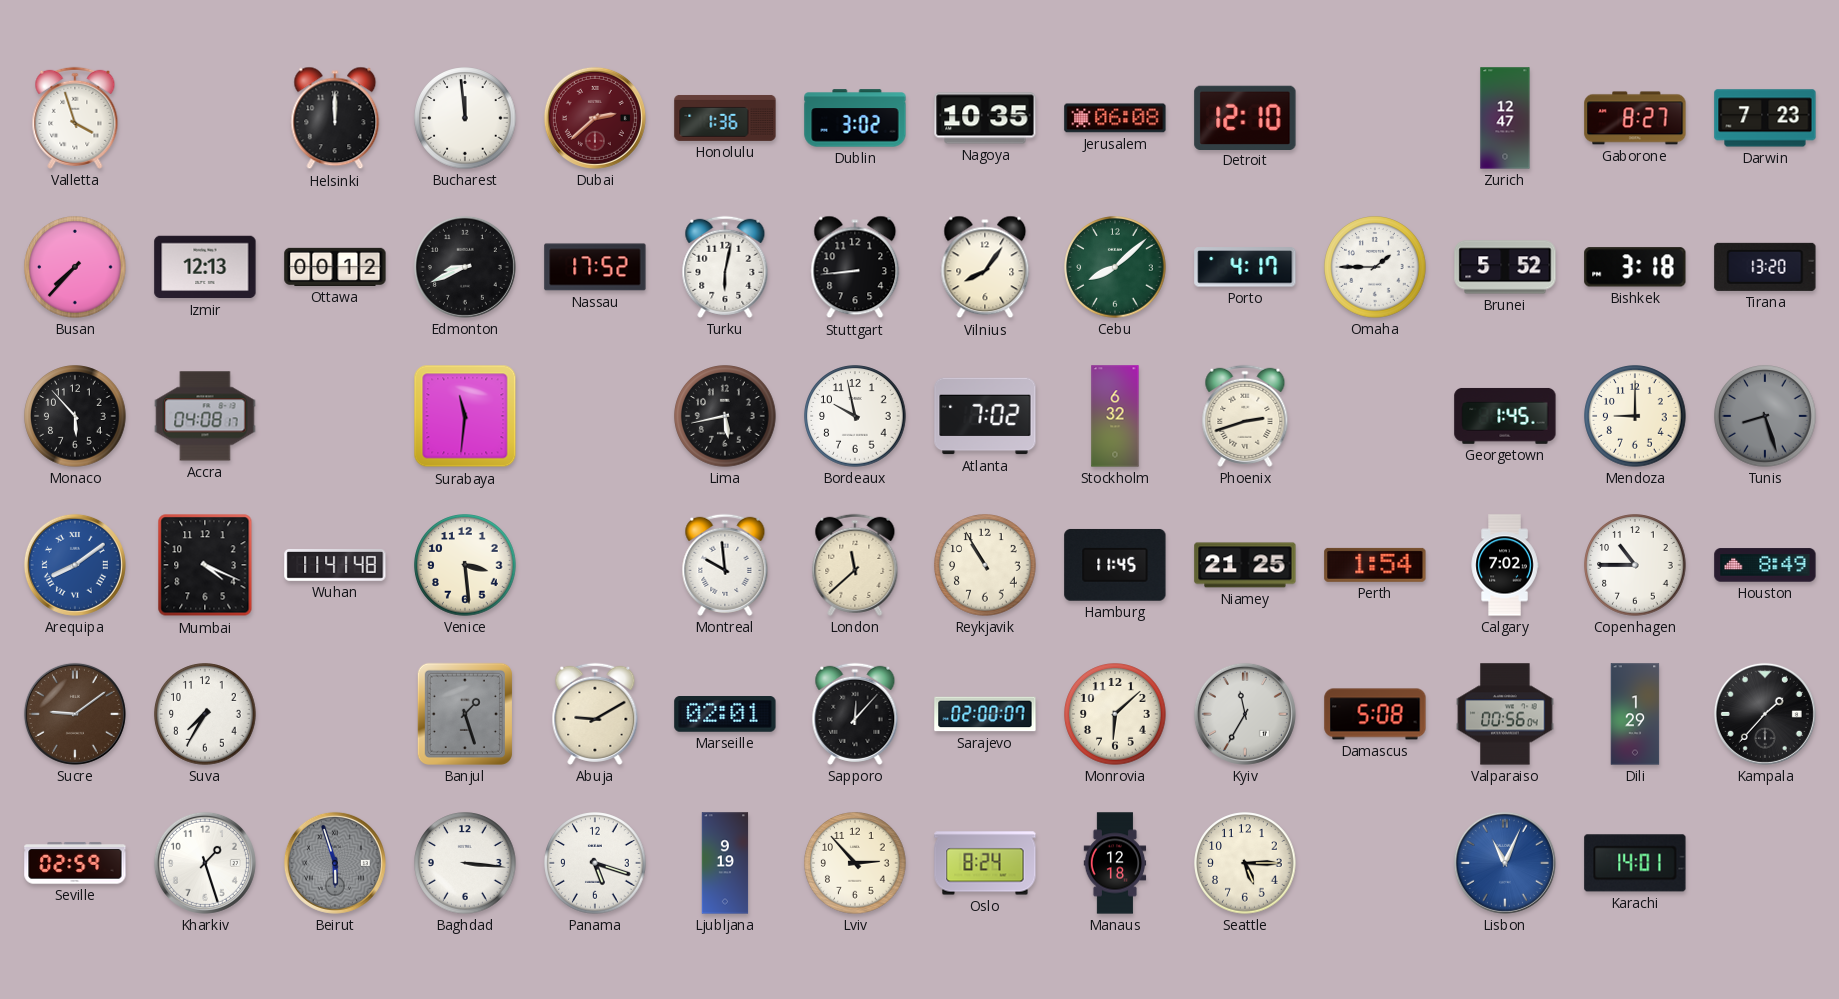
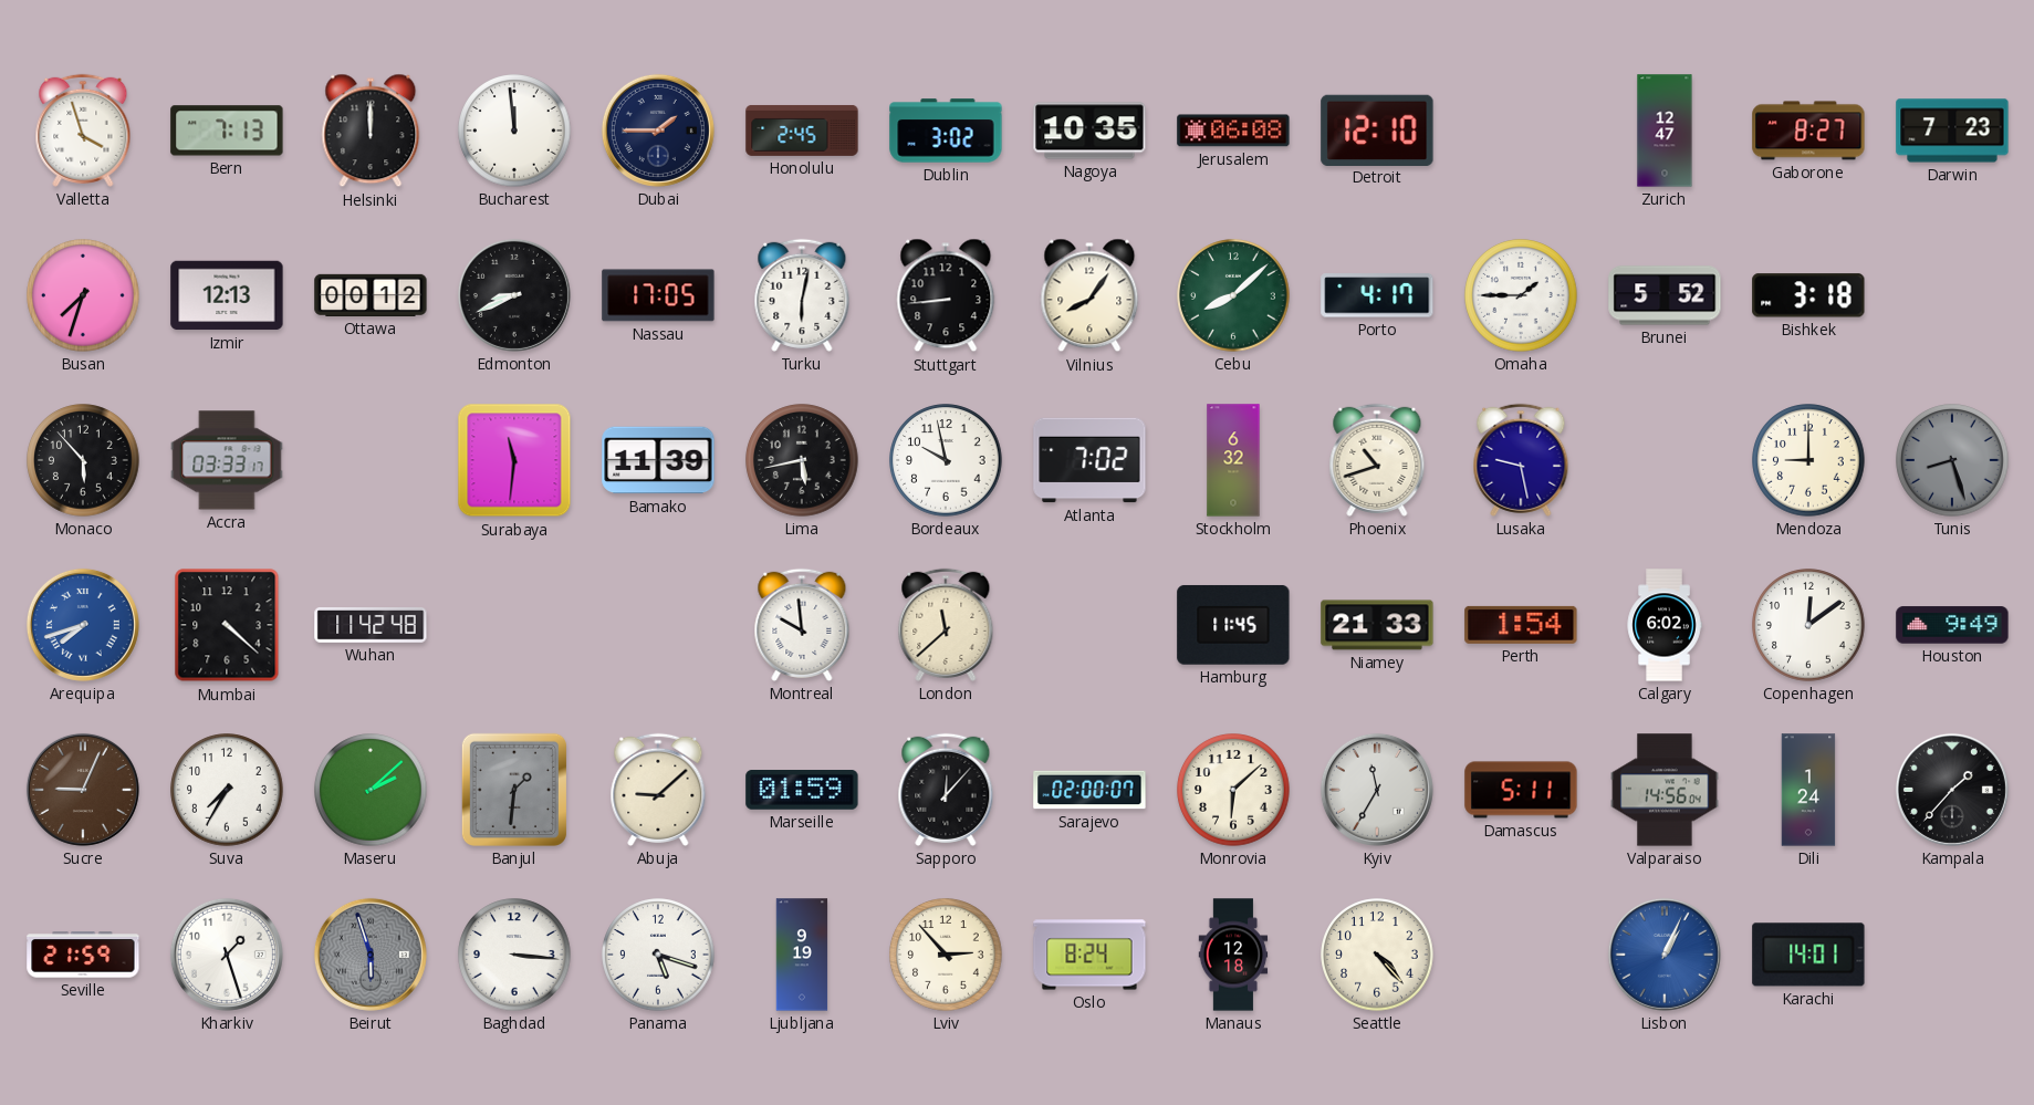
Bern: none -> 7:13
Dubai: 2:38 -> 1:45
Dubai dial: burgundy -> navy
Honolulu: 1:36 -> 2:45
Busan: 7:37 -> 7:33
Nassau: 17:52 -> 17:05
Tirana: 13:20 -> none
Accra: 04:08 -> 03:33
Bamako: none -> 11:39
Phoenix: 2:42 -> 10:42
Lusaka: none -> 9:28
Georgetown: 1:45 -> none
Arequipa: 8:09 -> 7:42
Mumbai: 4:19 -> 4:22
Wuhan: 11:41 -> 11:42
Venice: 3:29 -> none
Reykjavik: 10:55 -> none
Niamey: 21:25 -> 21:33
Calgary: 7:02 -> 6:02
Copenhagen: 10:45 -> 12:09
Houston: 8:49 -> 9:49
Sucre: 9:09 -> 9:04
Maseru: none -> 2:08
Banjul: 1:27 -> 1:31
Abuja: 9:10 -> 9:08
Marseille: 02:01 -> 01:59
Damascus: 5:08 -> 5:11
Valparaiso: 00:56 -> 14:56
Dili: 1:29 -> 1:24
Seville: 02:59 -> 21:59
Seattle: 5:15 -> 4:23
Lisbon: 11:04 -> 1:04
